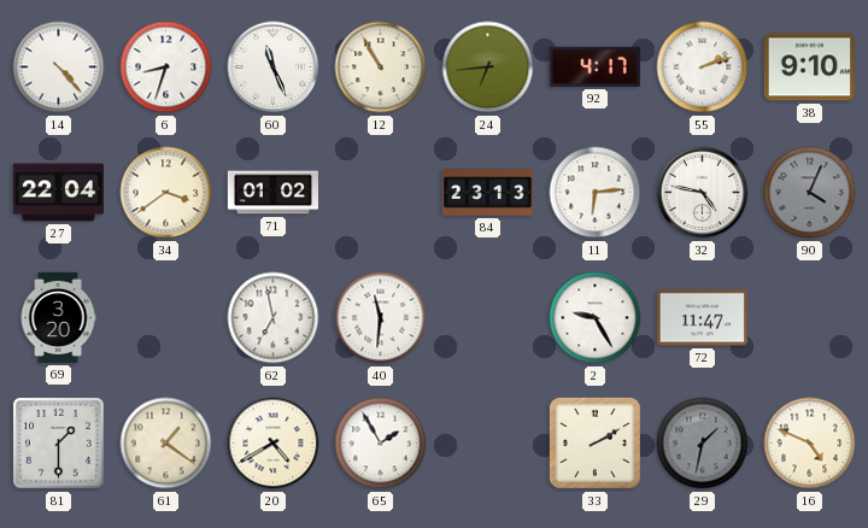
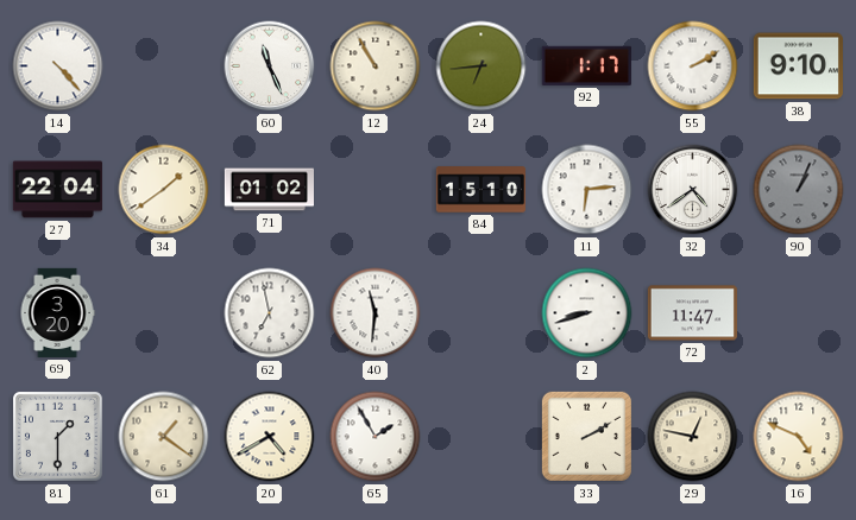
6: 8:33 -> none
92: 4:17 -> 1:17
55: 2:12 -> 2:10
34: 3:39 -> 1:39
84: 23:13 -> 15:10
32: 4:47 -> 4:39
90: 4:04 -> 1:04
2: 9:25 -> 8:42
29: 1:32 -> 12:47
29 dial: grey -> cream
